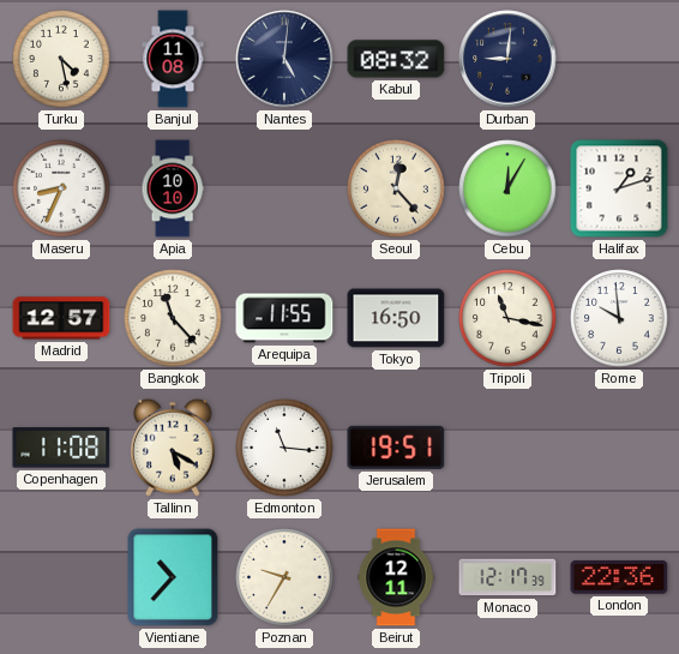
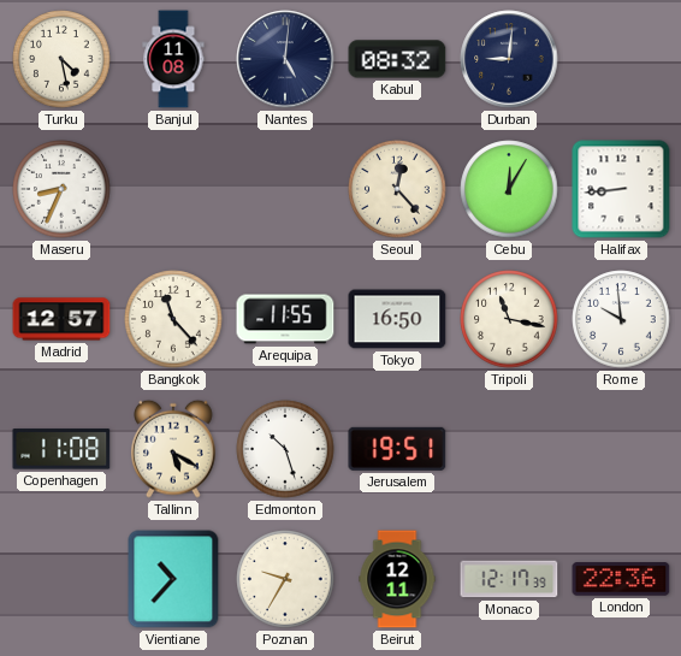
Apia: 10:10 -> none
Halifax: 1:12 -> 8:44
Edmonton: 11:16 -> 10:27
